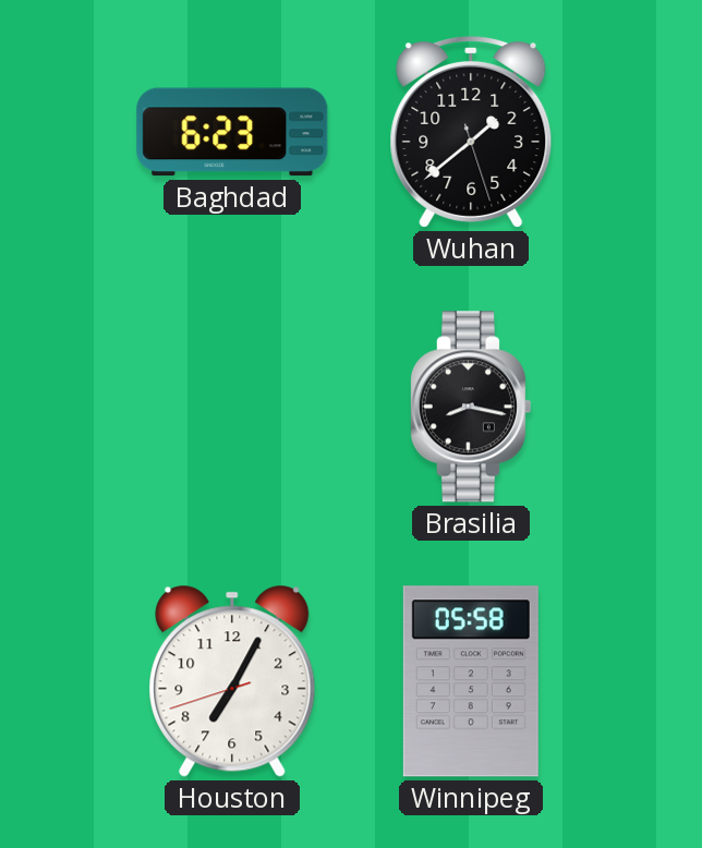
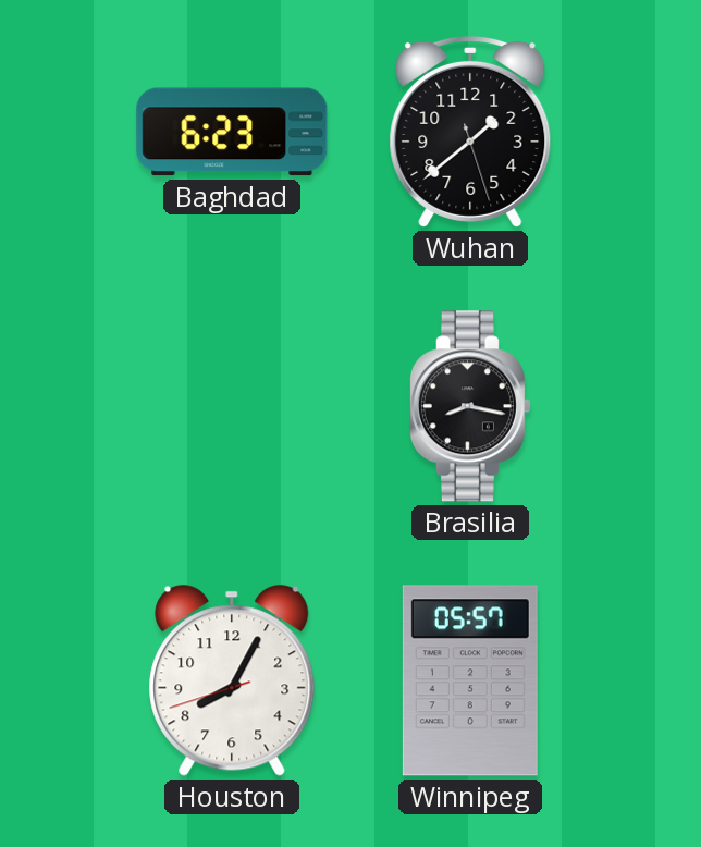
Houston: 7:04 -> 8:04
Winnipeg: 05:58 -> 05:57
